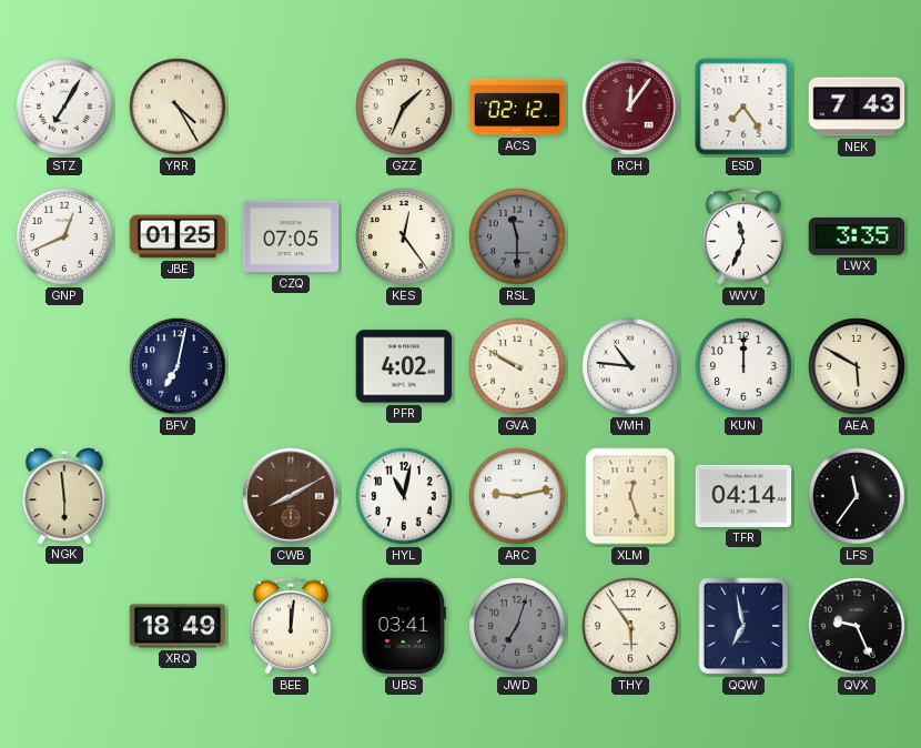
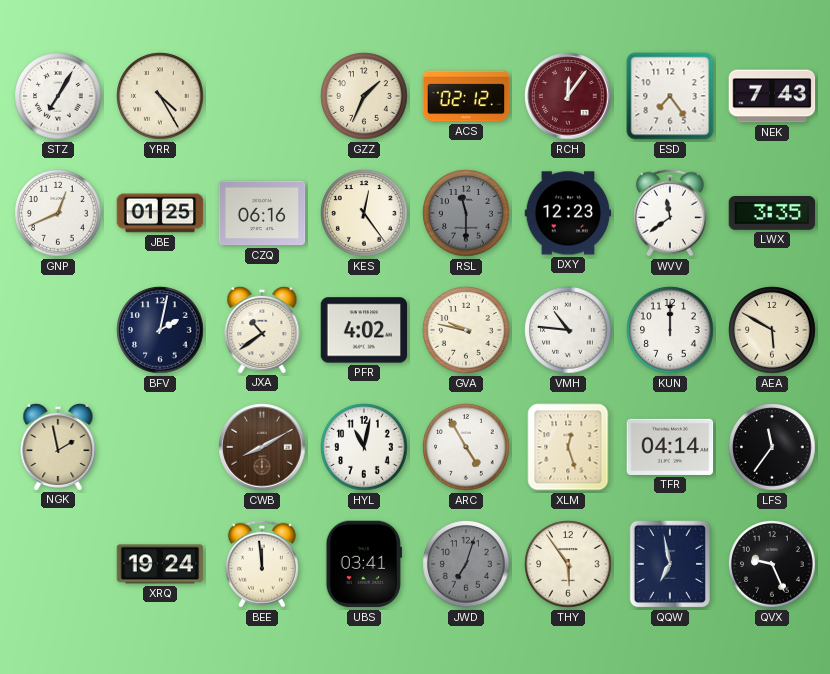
CZQ: 07:05 -> 06:16
DXY: none -> 12:23
WVV: 11:34 -> 11:39
BFV: 7:02 -> 2:02
JXA: none -> 10:39
GVA: 9:50 -> 9:47
NGK: 5:59 -> 1:58
ARC: 9:13 -> 4:55
XRQ: 18:49 -> 19:24
BEE: 12:01 -> 11:59
